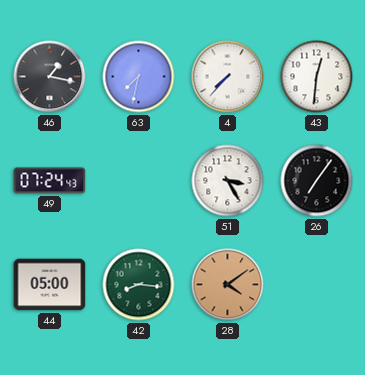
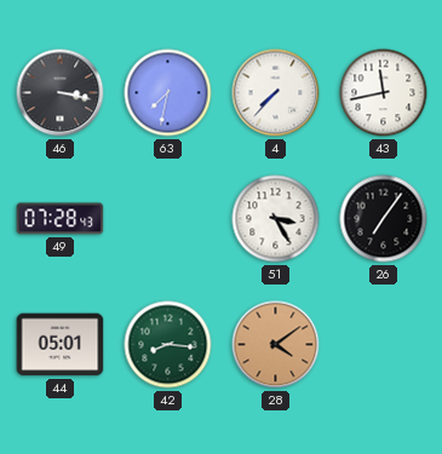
46: 1:17 -> 3:17
43: 12:31 -> 11:43
49: 07:24 -> 07:28
44: 05:00 -> 05:01
